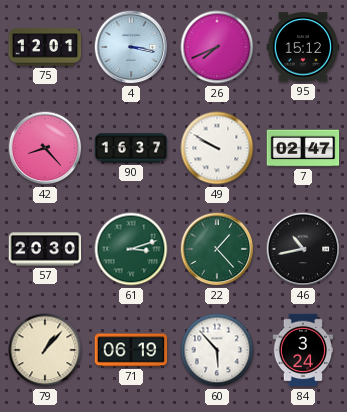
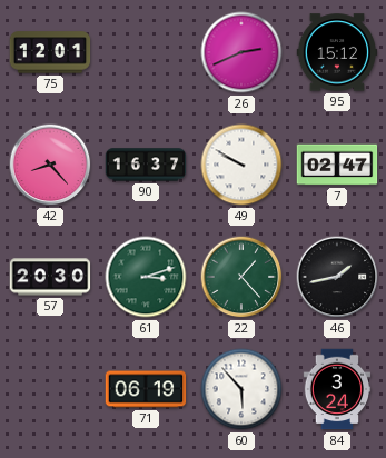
4: 3:17 -> none
26: 7:41 -> 2:41
46: 10:43 -> 1:43
79: 1:07 -> none
